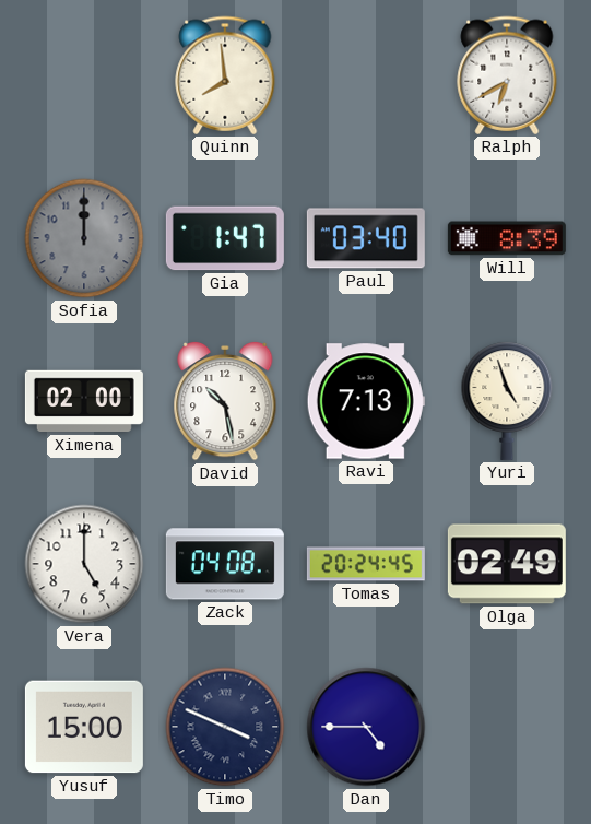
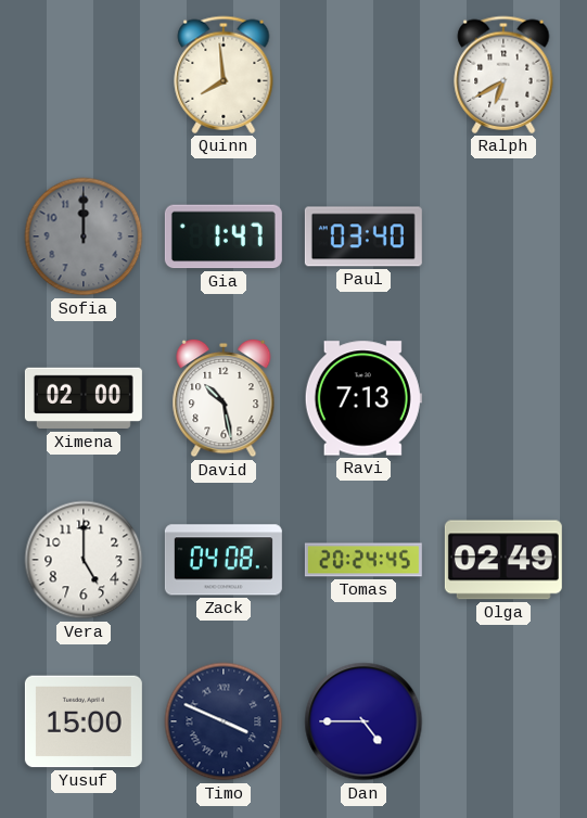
Will: 8:39 -> none
Yuri: 4:57 -> none
